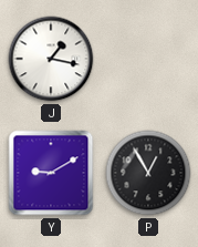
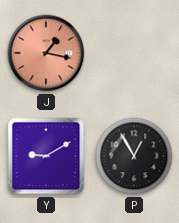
J dial: white -> salmon
